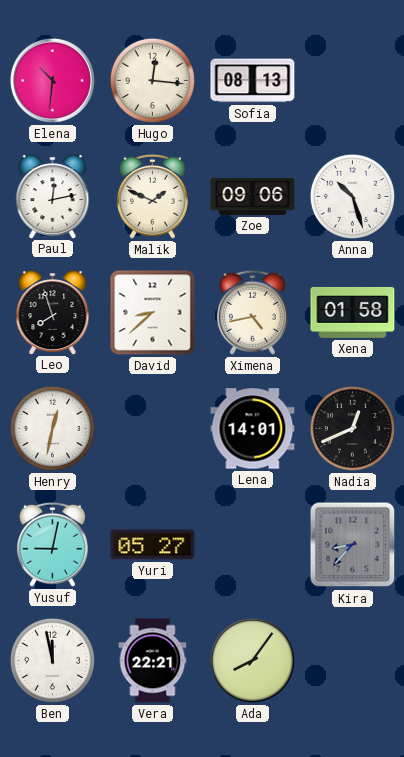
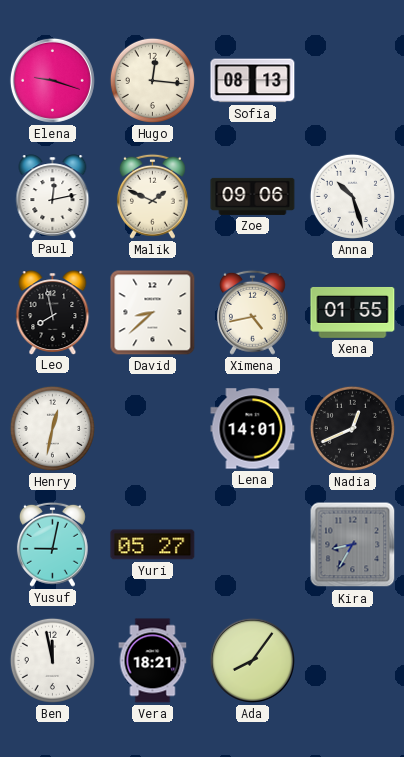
Elena: 10:31 -> 9:18
Leo: 7:57 -> 7:58
Xena: 01:58 -> 01:55
Kira: 8:37 -> 8:35
Vera: 22:21 -> 18:21
